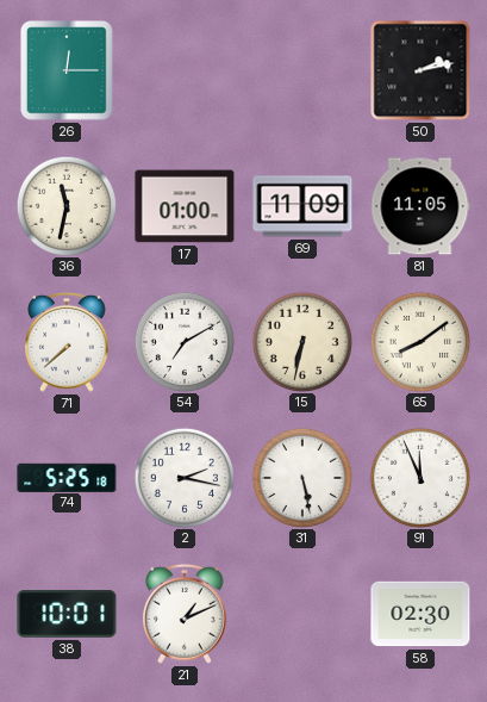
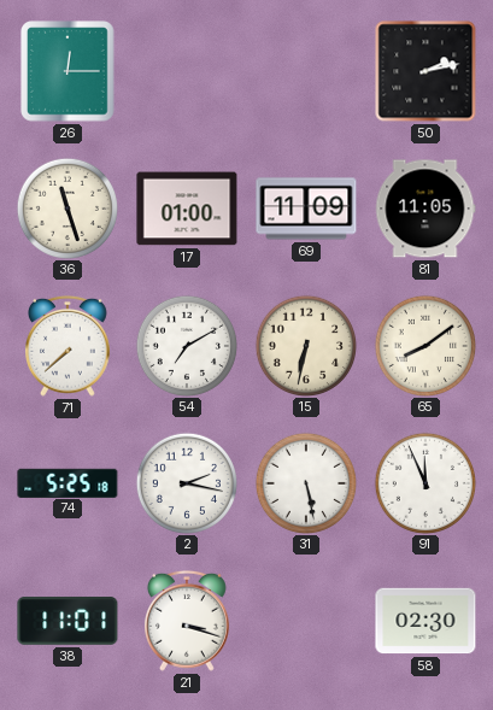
36: 11:32 -> 11:27
38: 10:01 -> 11:01
21: 1:11 -> 3:18
